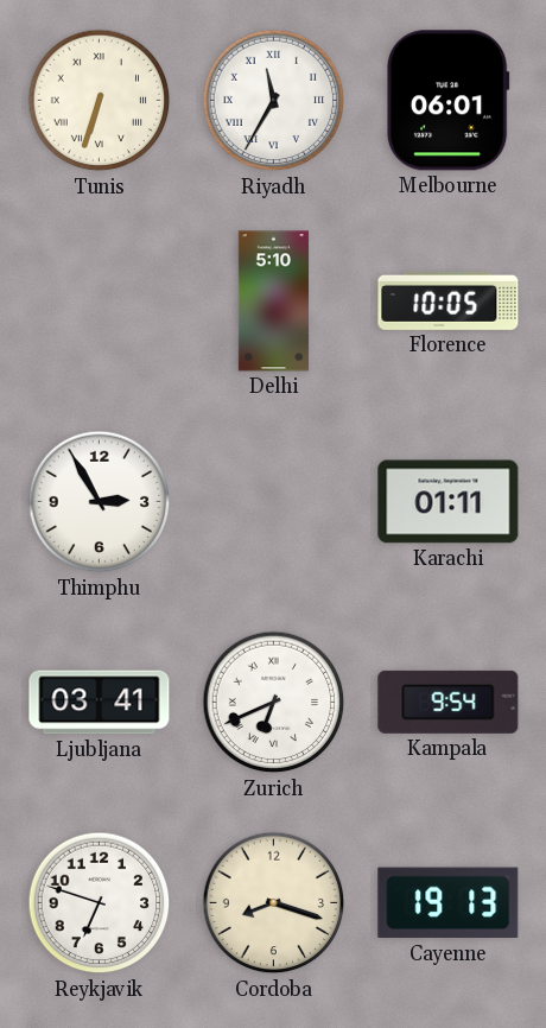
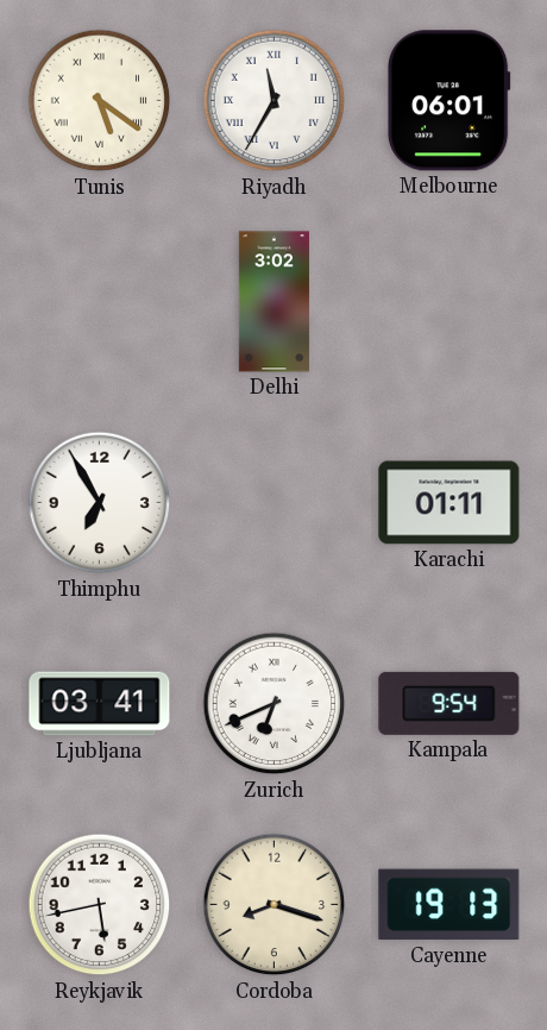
Tunis: 6:33 -> 5:21
Delhi: 5:10 -> 3:02
Florence: 10:05 -> none
Thimphu: 2:55 -> 6:55
Reykjavik: 6:48 -> 5:43
